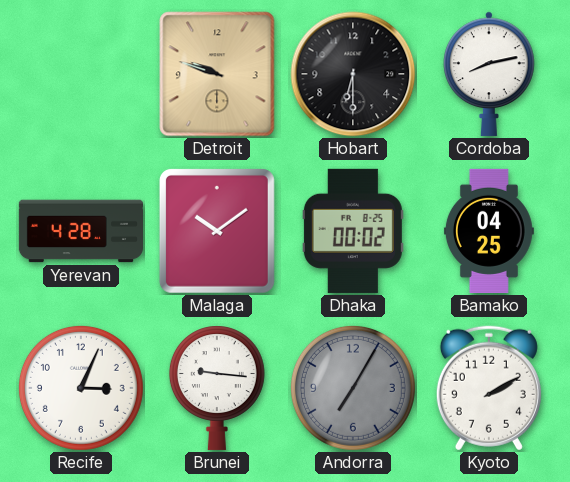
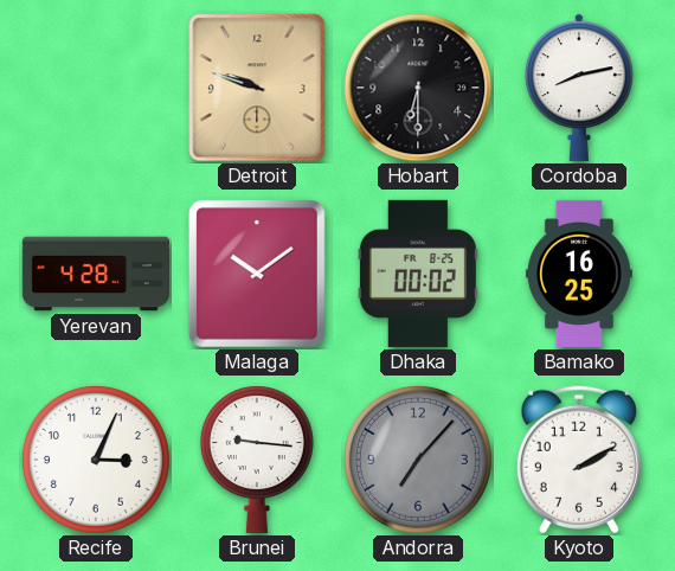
Bamako: 04:25 -> 16:25
Andorra: 7:05 -> 7:07
